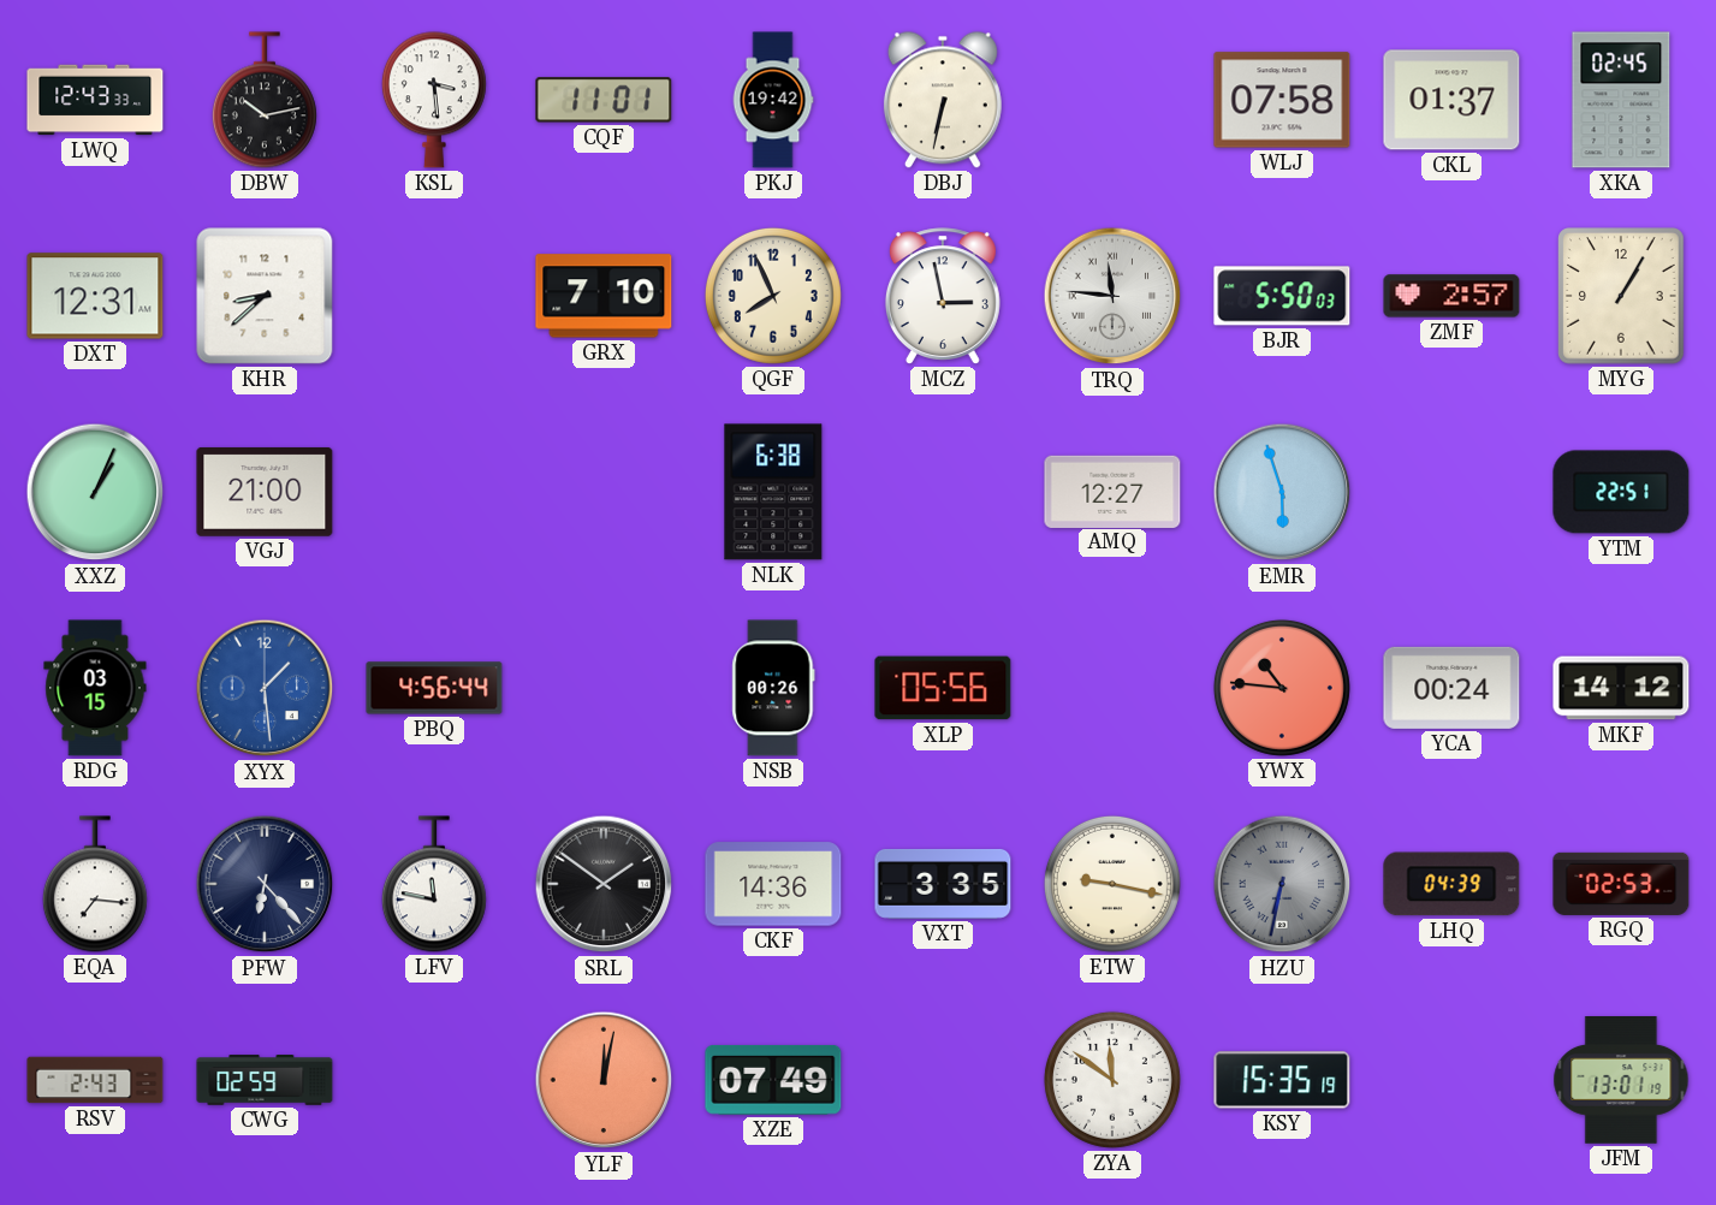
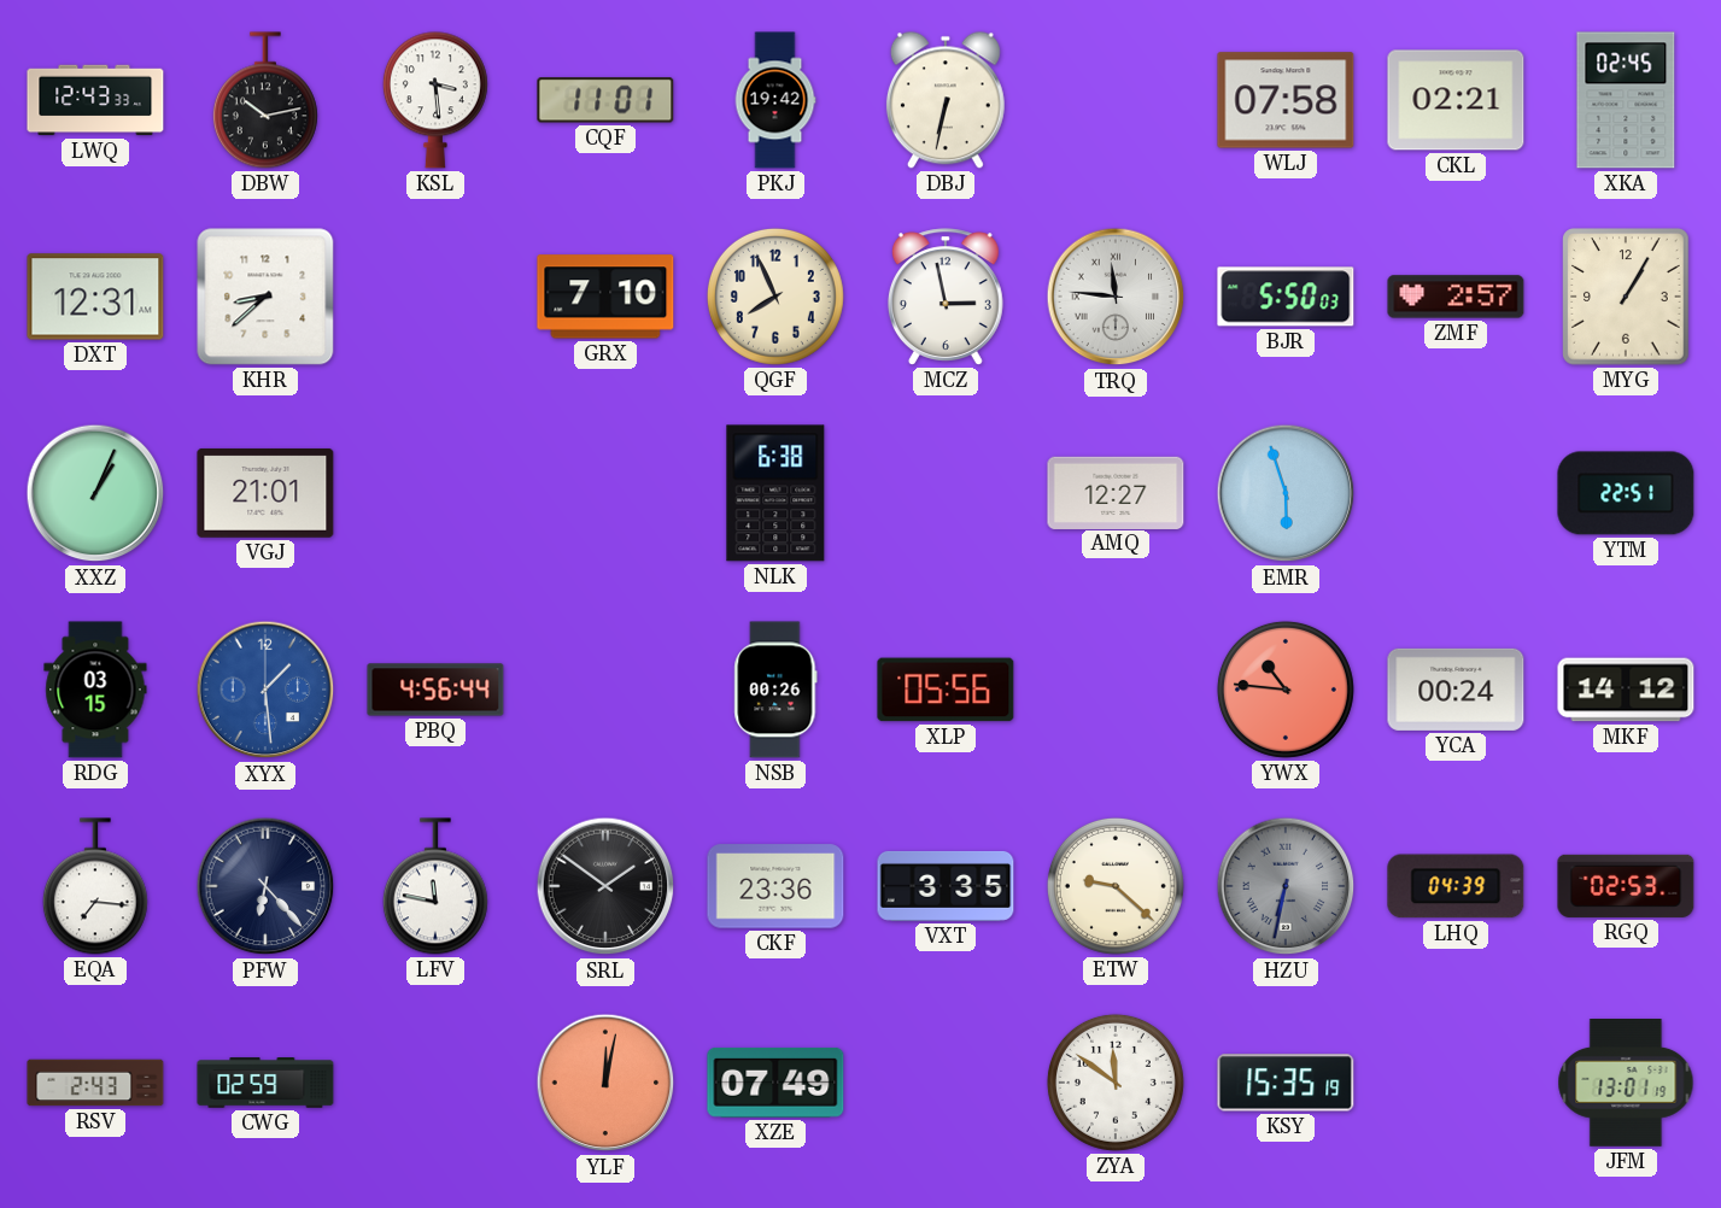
CKL: 01:37 -> 02:21
VGJ: 21:00 -> 21:01
CKF: 14:36 -> 23:36
ETW: 9:17 -> 9:22
